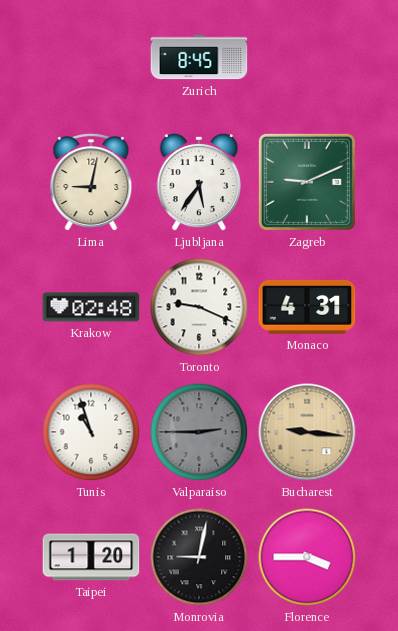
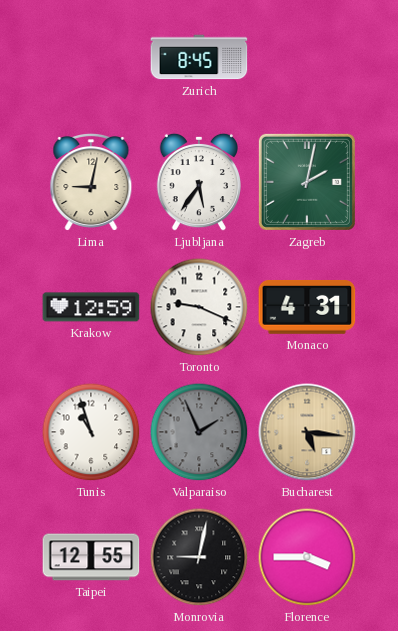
Zagreb: 9:11 -> 2:02
Krakow: 02:48 -> 12:59
Valparaiso: 2:45 -> 1:56
Bucharest: 9:16 -> 5:16
Taipei: 1:20 -> 12:55
